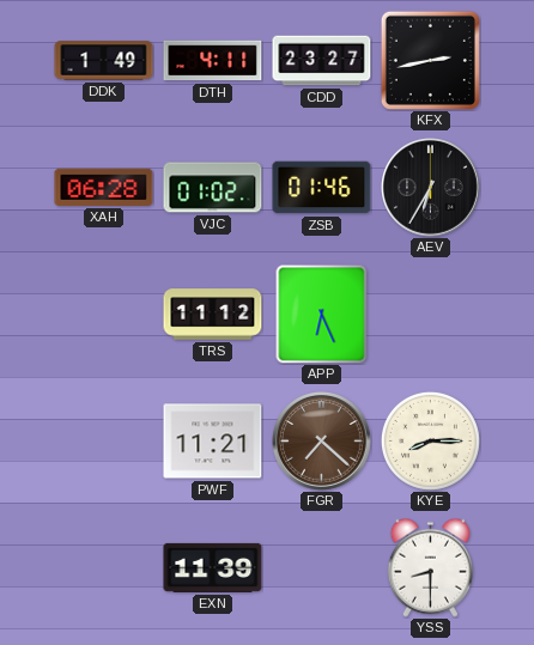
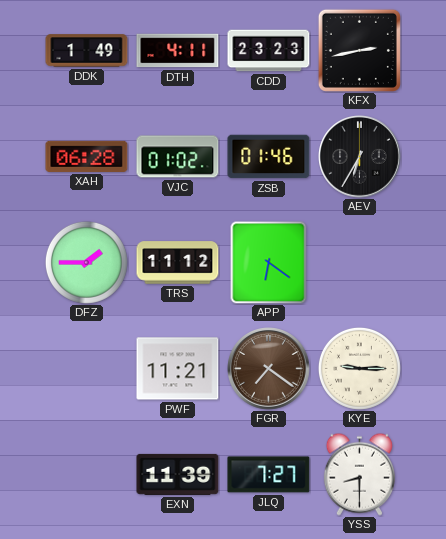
CDD: 23:27 -> 23:23
DFZ: none -> 1:45
APP: 6:26 -> 6:21
FGR: 7:22 -> 7:21
KYE: 8:15 -> 9:15
JLQ: none -> 7:27
